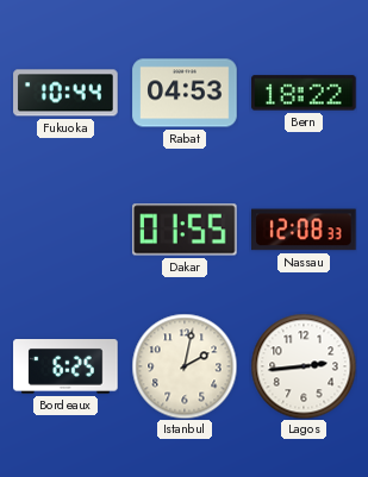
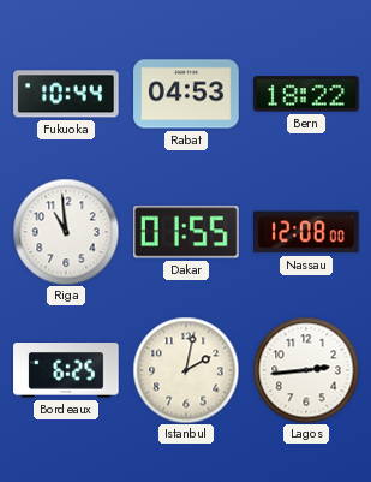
Riga: none -> 10:59
Nassau: 12:08:33 -> 12:08:00
